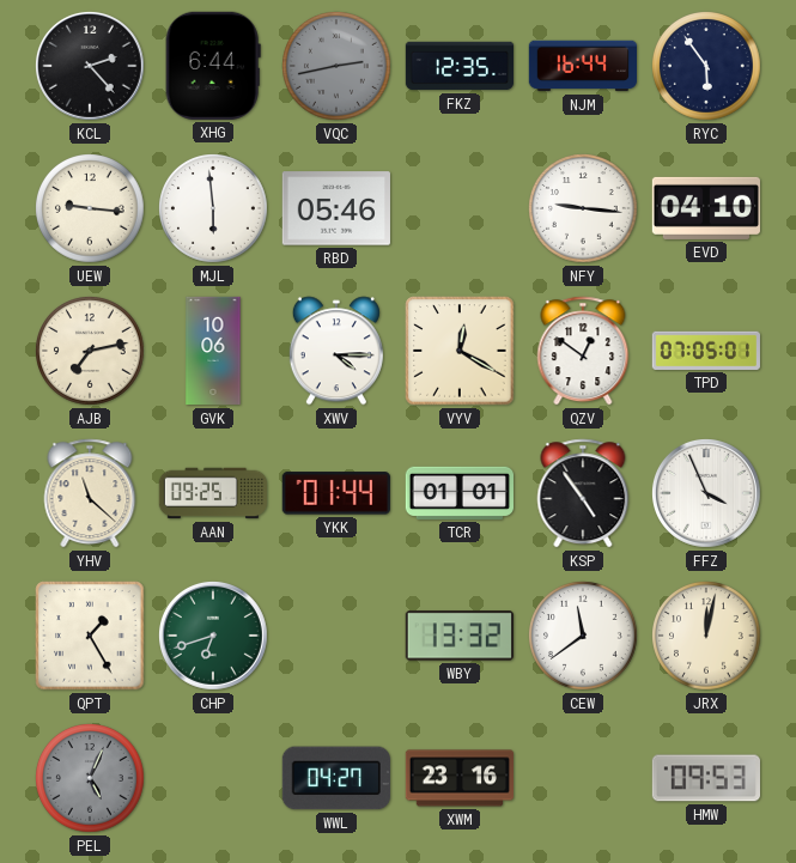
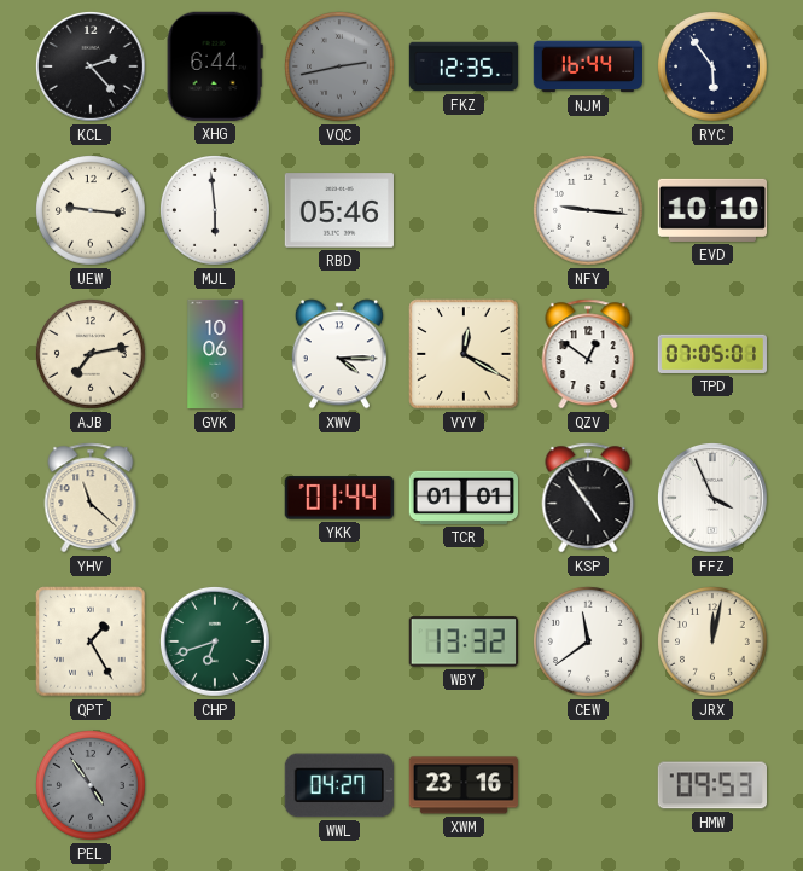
EVD: 04:10 -> 10:10
AAN: 09:25 -> none
PEL: 5:04 -> 4:54
